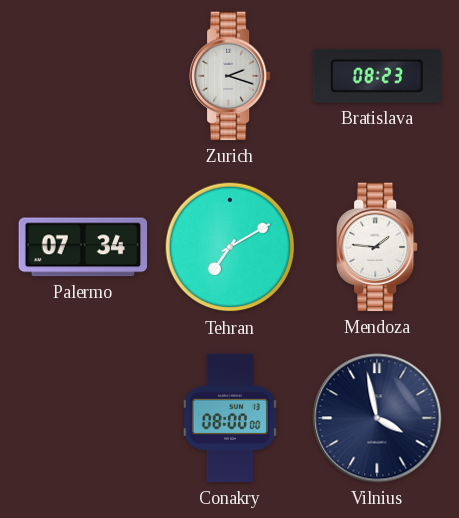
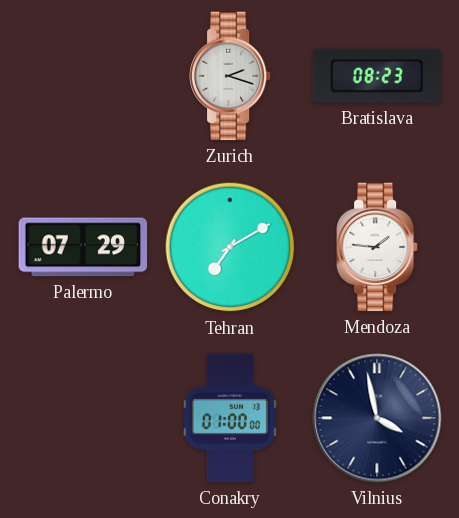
Palermo: 07:34 -> 07:29
Conakry: 08:00 -> 01:00
